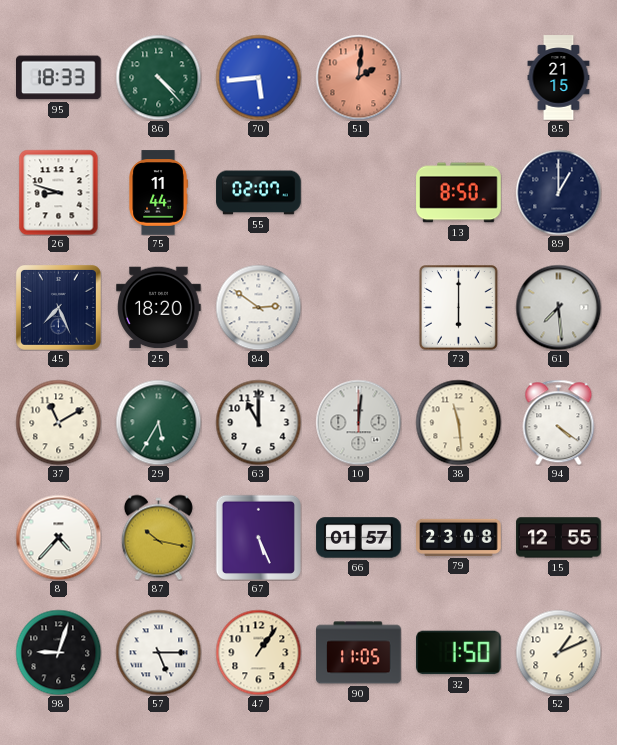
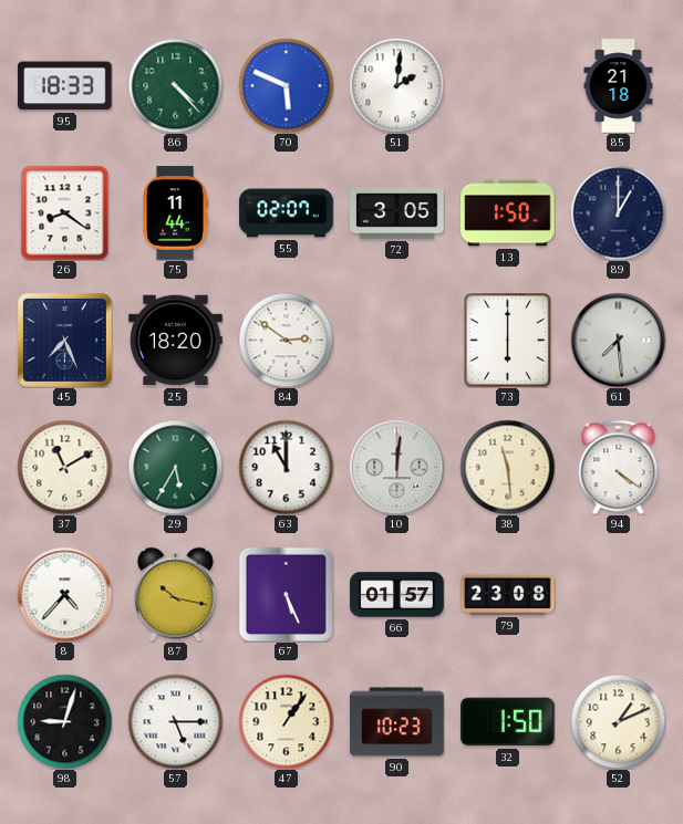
70: 5:44 -> 5:49
51 dial: salmon -> white
85: 21:15 -> 21:18
26: 8:48 -> 8:21
72: none -> 3:05
13: 8:50 -> 1:50
15: 12:55 -> none
90: 11:05 -> 10:23
